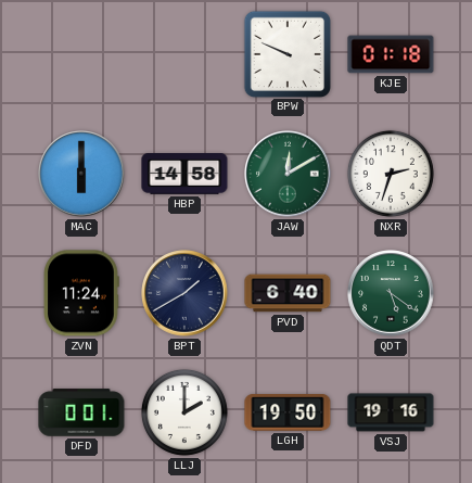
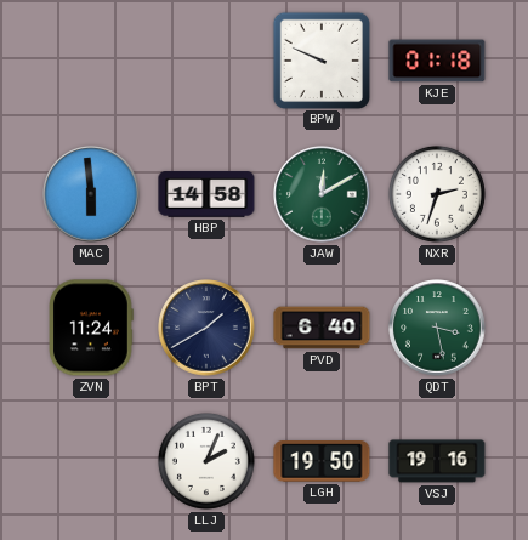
MAC: 6:00 -> 5:59
QDT: 5:21 -> 3:28
DFD: 0:01 -> none
LLJ: 2:00 -> 2:04
